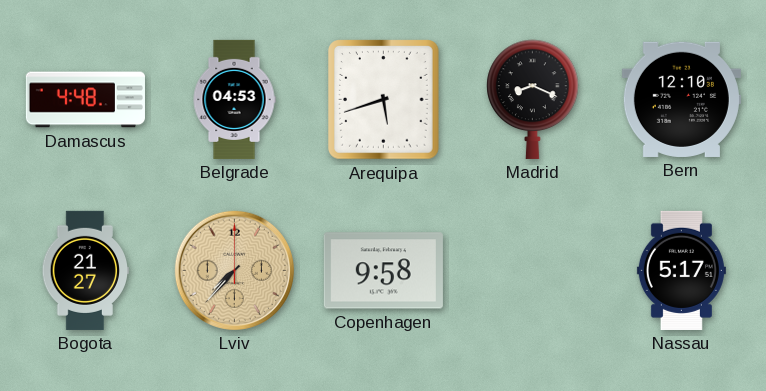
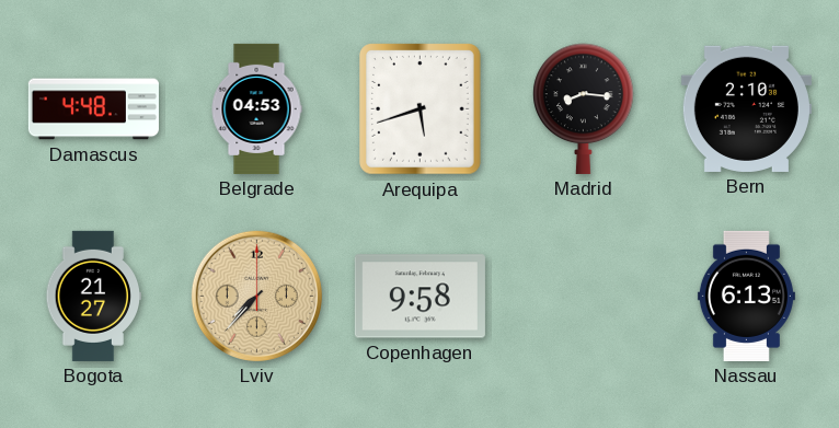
Madrid: 8:19 -> 8:16
Bern: 12:10 -> 2:10
Nassau: 5:17 -> 6:13
